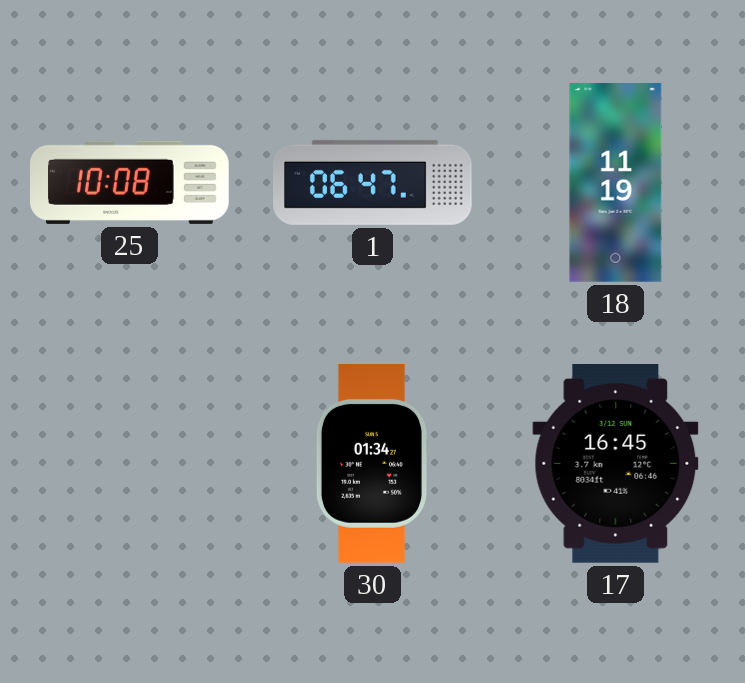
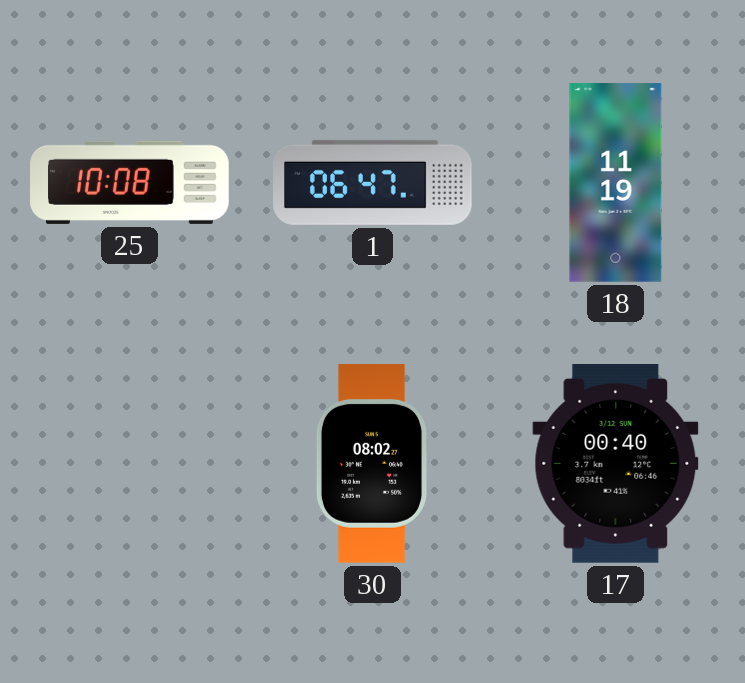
30: 01:34 -> 08:02
17: 16:45 -> 00:40
